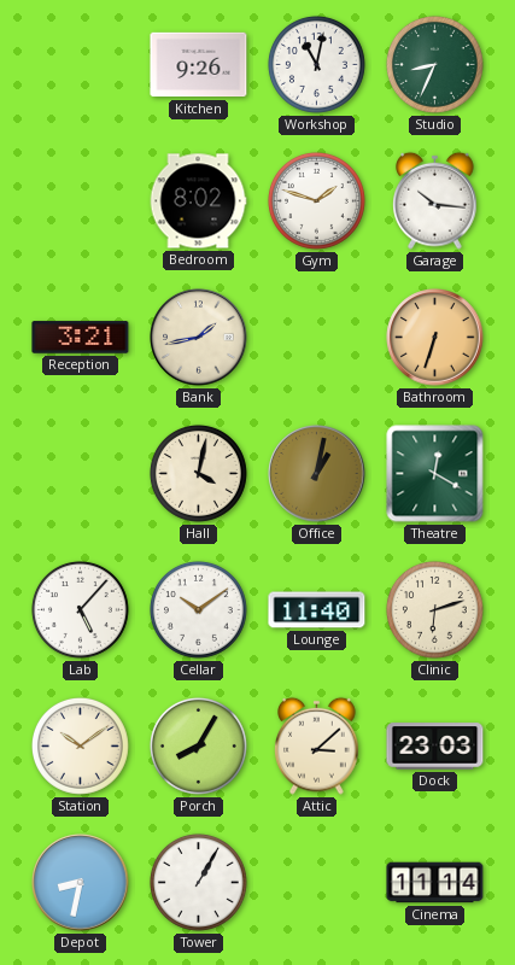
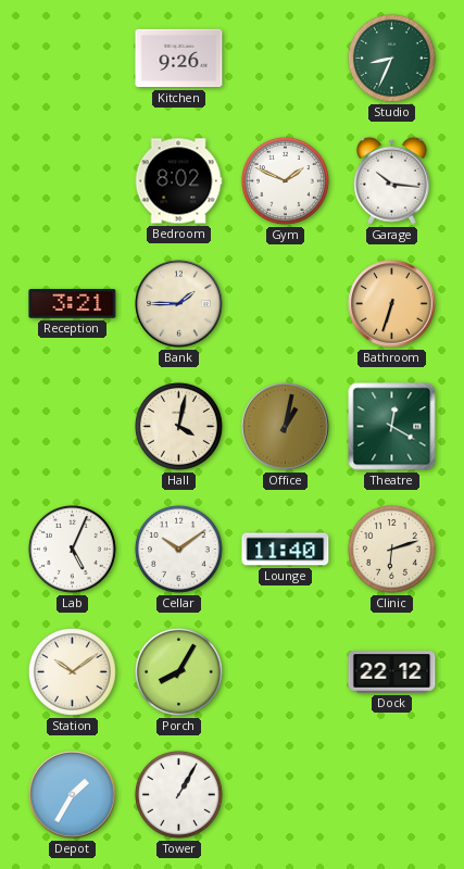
Workshop: 11:02 -> none
Gym: 1:48 -> 1:49
Bank: 1:43 -> 1:45
Lab: 5:07 -> 5:04
Attic: 3:08 -> none
Dock: 23:03 -> 22:12
Depot: 8:32 -> 1:35
Cinema: 11:14 -> none
